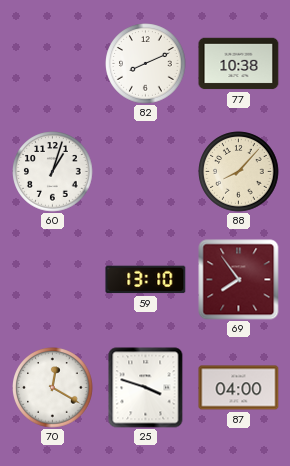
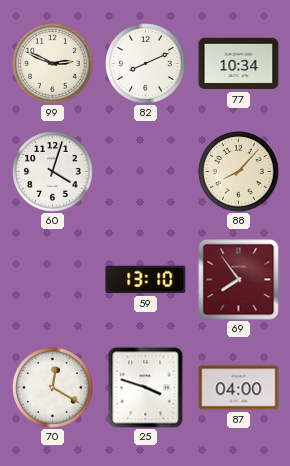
99: none -> 2:49
77: 10:38 -> 10:34
60: 1:03 -> 4:03
